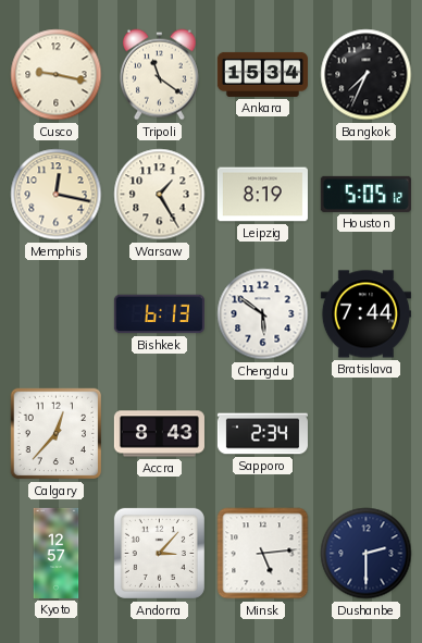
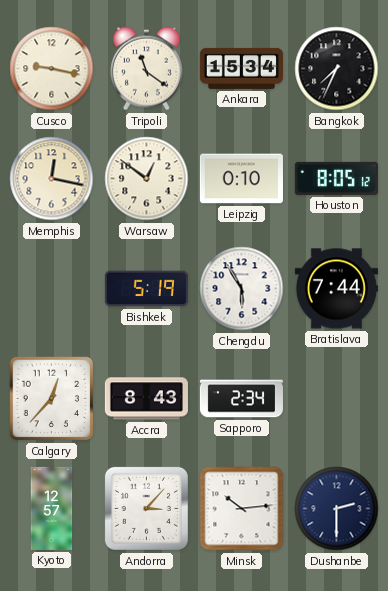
Warsaw: 1:25 -> 12:51
Leipzig: 8:19 -> 0:10
Houston: 5:05 -> 8:05
Bishkek: 6:13 -> 5:19
Chengdu: 5:51 -> 5:55
Minsk: 5:14 -> 10:14
